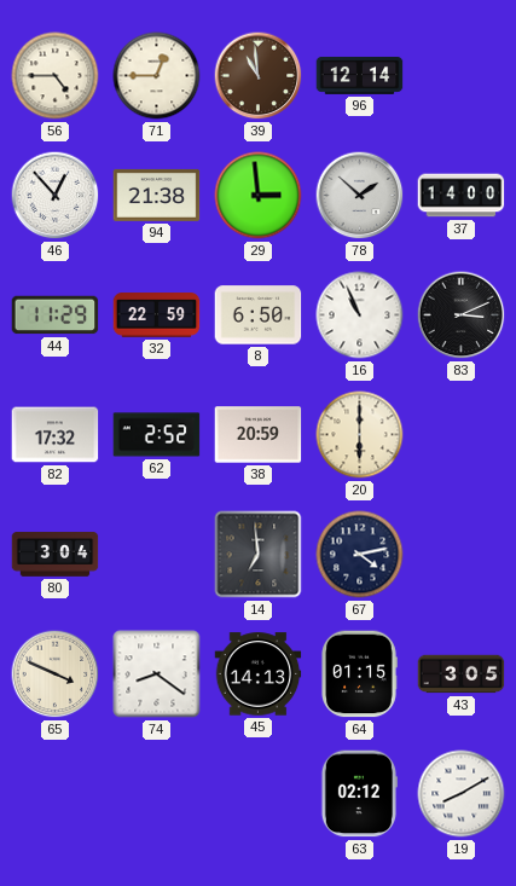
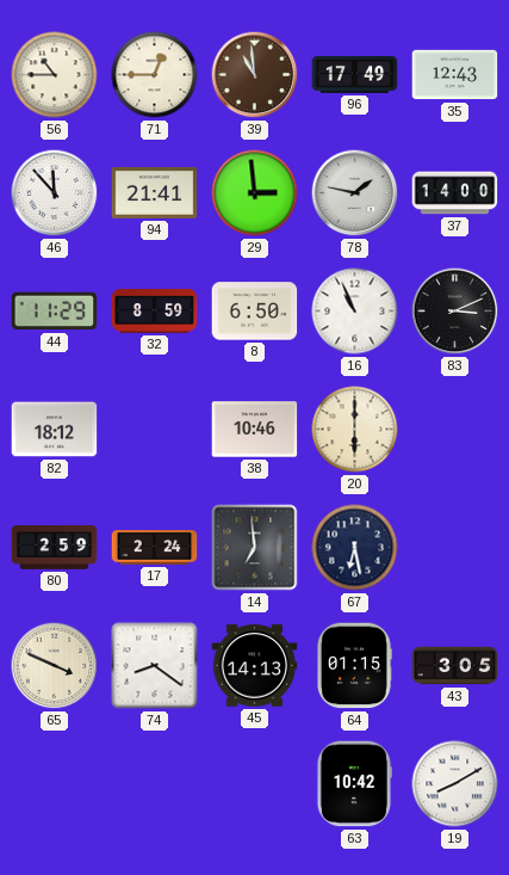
56: 4:45 -> 10:45
96: 12:14 -> 17:49
35: none -> 12:43
46: 12:53 -> 11:53
94: 21:38 -> 21:41
78: 1:52 -> 1:47
32: 22:59 -> 8:59
82: 17:32 -> 18:12
62: 2:52 -> none
38: 20:59 -> 10:46
80: 3:04 -> 2:59
17: none -> 2:24
67: 4:13 -> 6:28
63: 02:12 -> 10:42
